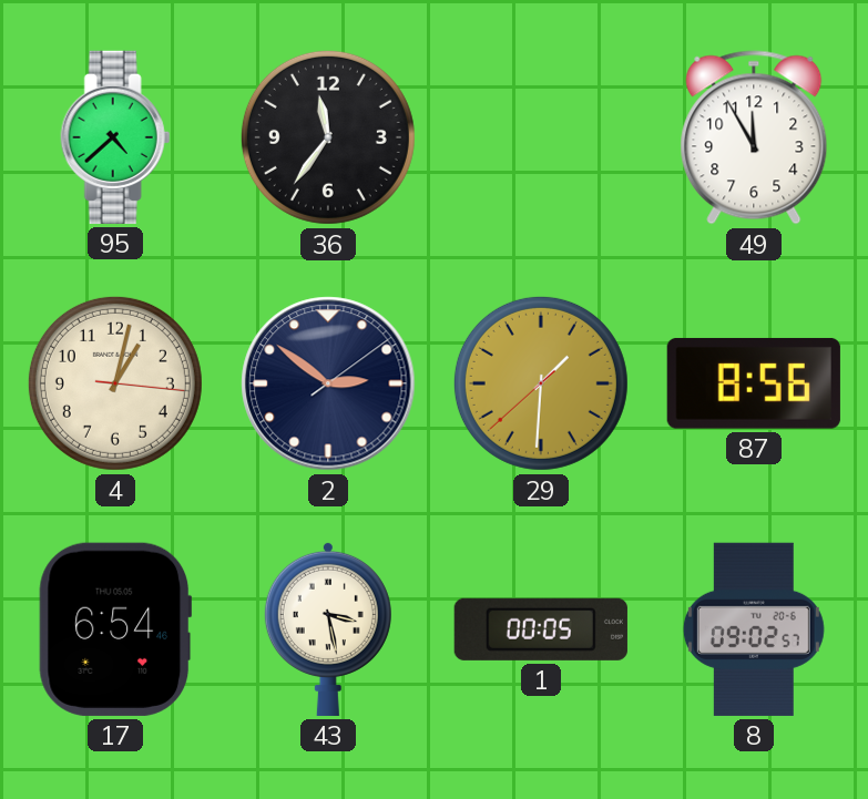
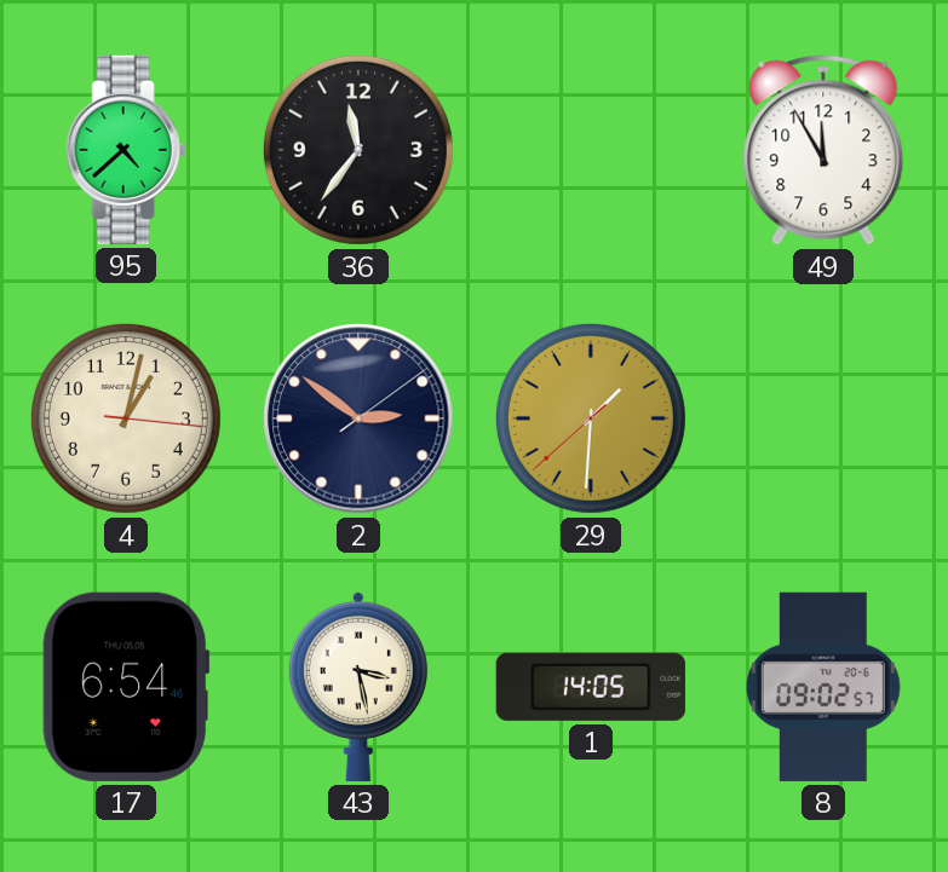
87: 8:56 -> none
1: 00:05 -> 14:05
